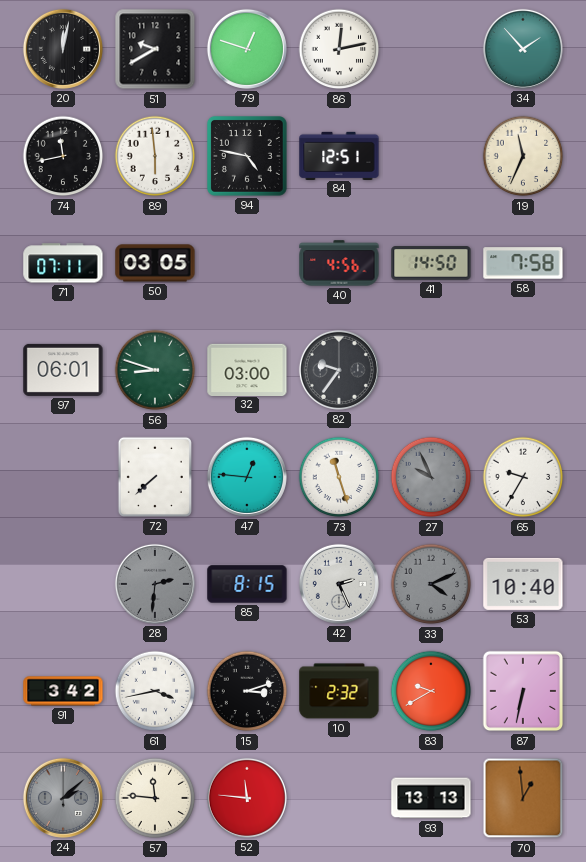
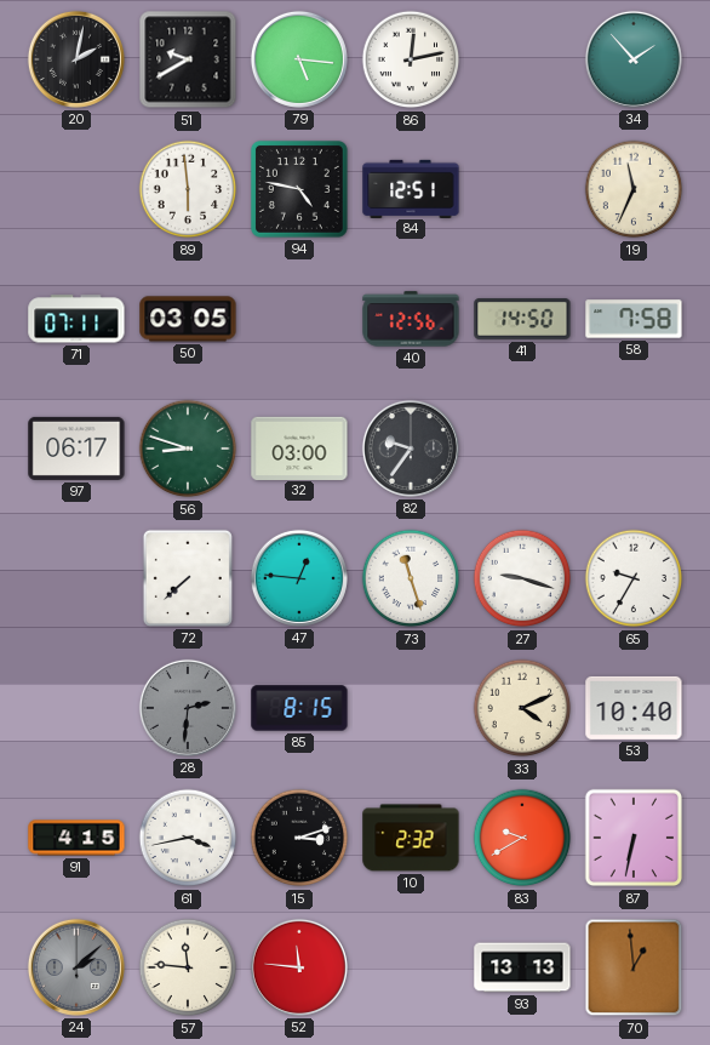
20: 12:02 -> 2:02
79: 12:48 -> 5:16
74: 11:43 -> none
40: 4:56 -> 12:56
97: 06:01 -> 06:17
27: 9:56 -> 9:18
27 dial: grey -> white
42: 2:26 -> none
33 dial: grey -> cream
91: 3:42 -> 4:15
